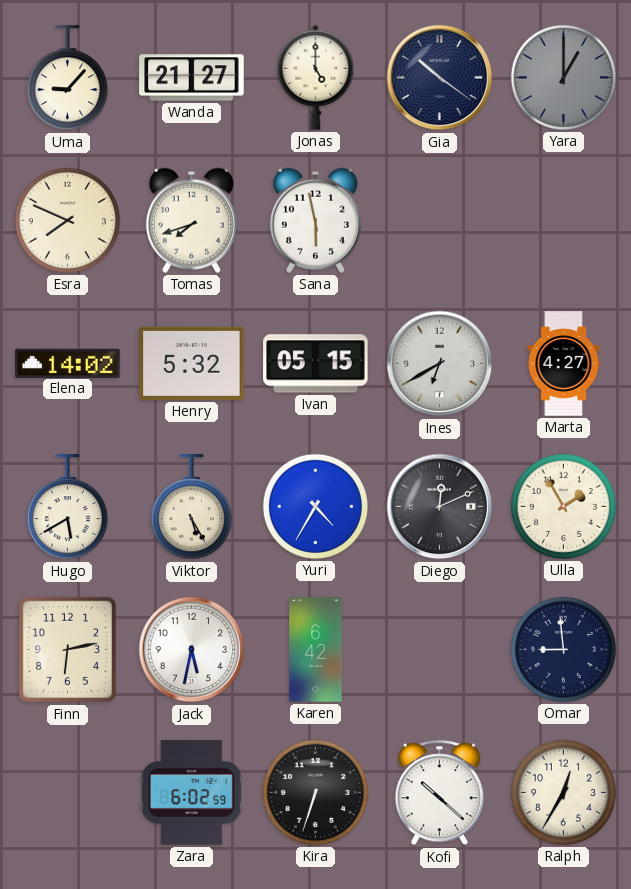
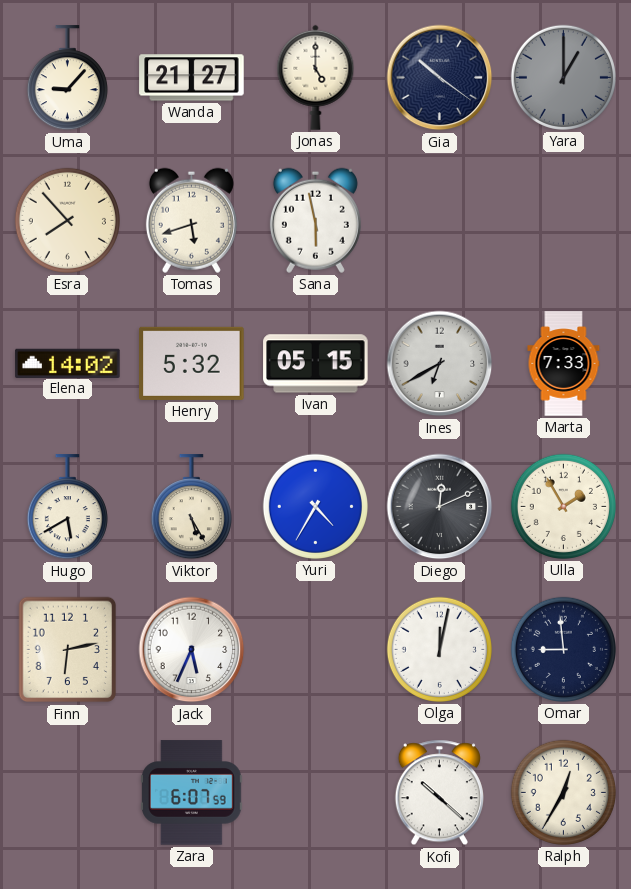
Esra: 7:49 -> 7:53
Tomas: 7:42 -> 5:42
Marta: 4:27 -> 7:33
Jack: 5:32 -> 5:34
Karen: 6:42 -> none
Olga: none -> 12:02
Zara: 6:02 -> 6:07
Kira: 6:33 -> none
